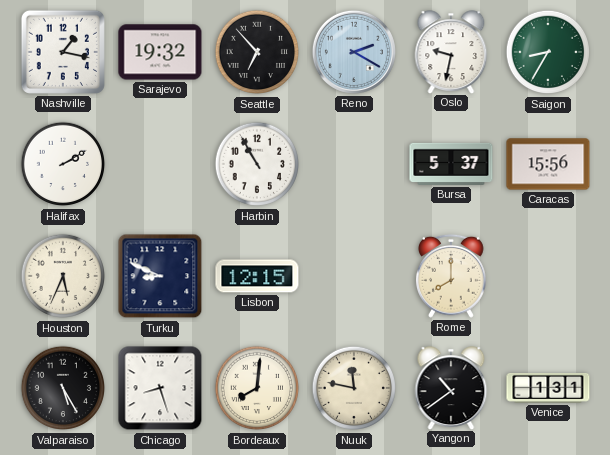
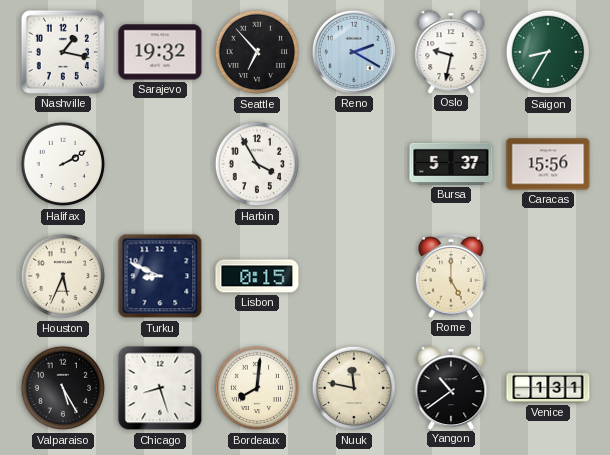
Harbin: 10:55 -> 3:55
Lisbon: 12:15 -> 0:15
Rome: 8:00 -> 5:00
